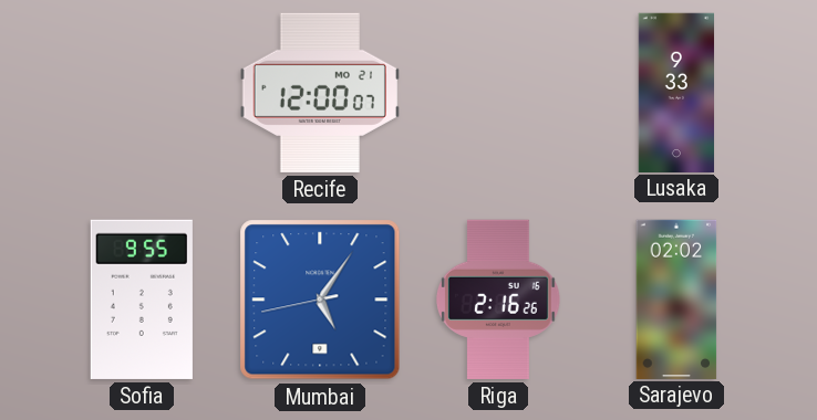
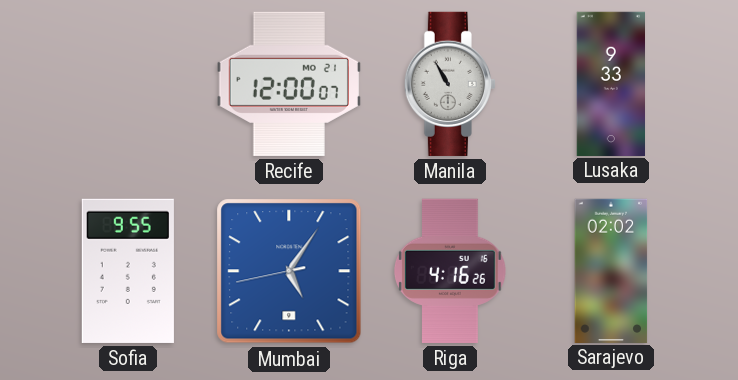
Manila: none -> 10:55
Riga: 2:16 -> 4:16
